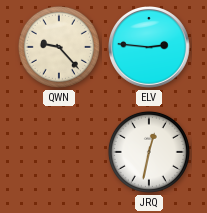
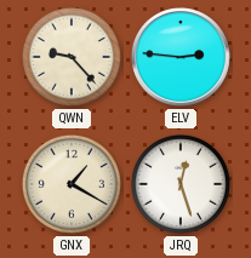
GNX: none -> 1:20
JRQ: 12:32 -> 12:27
